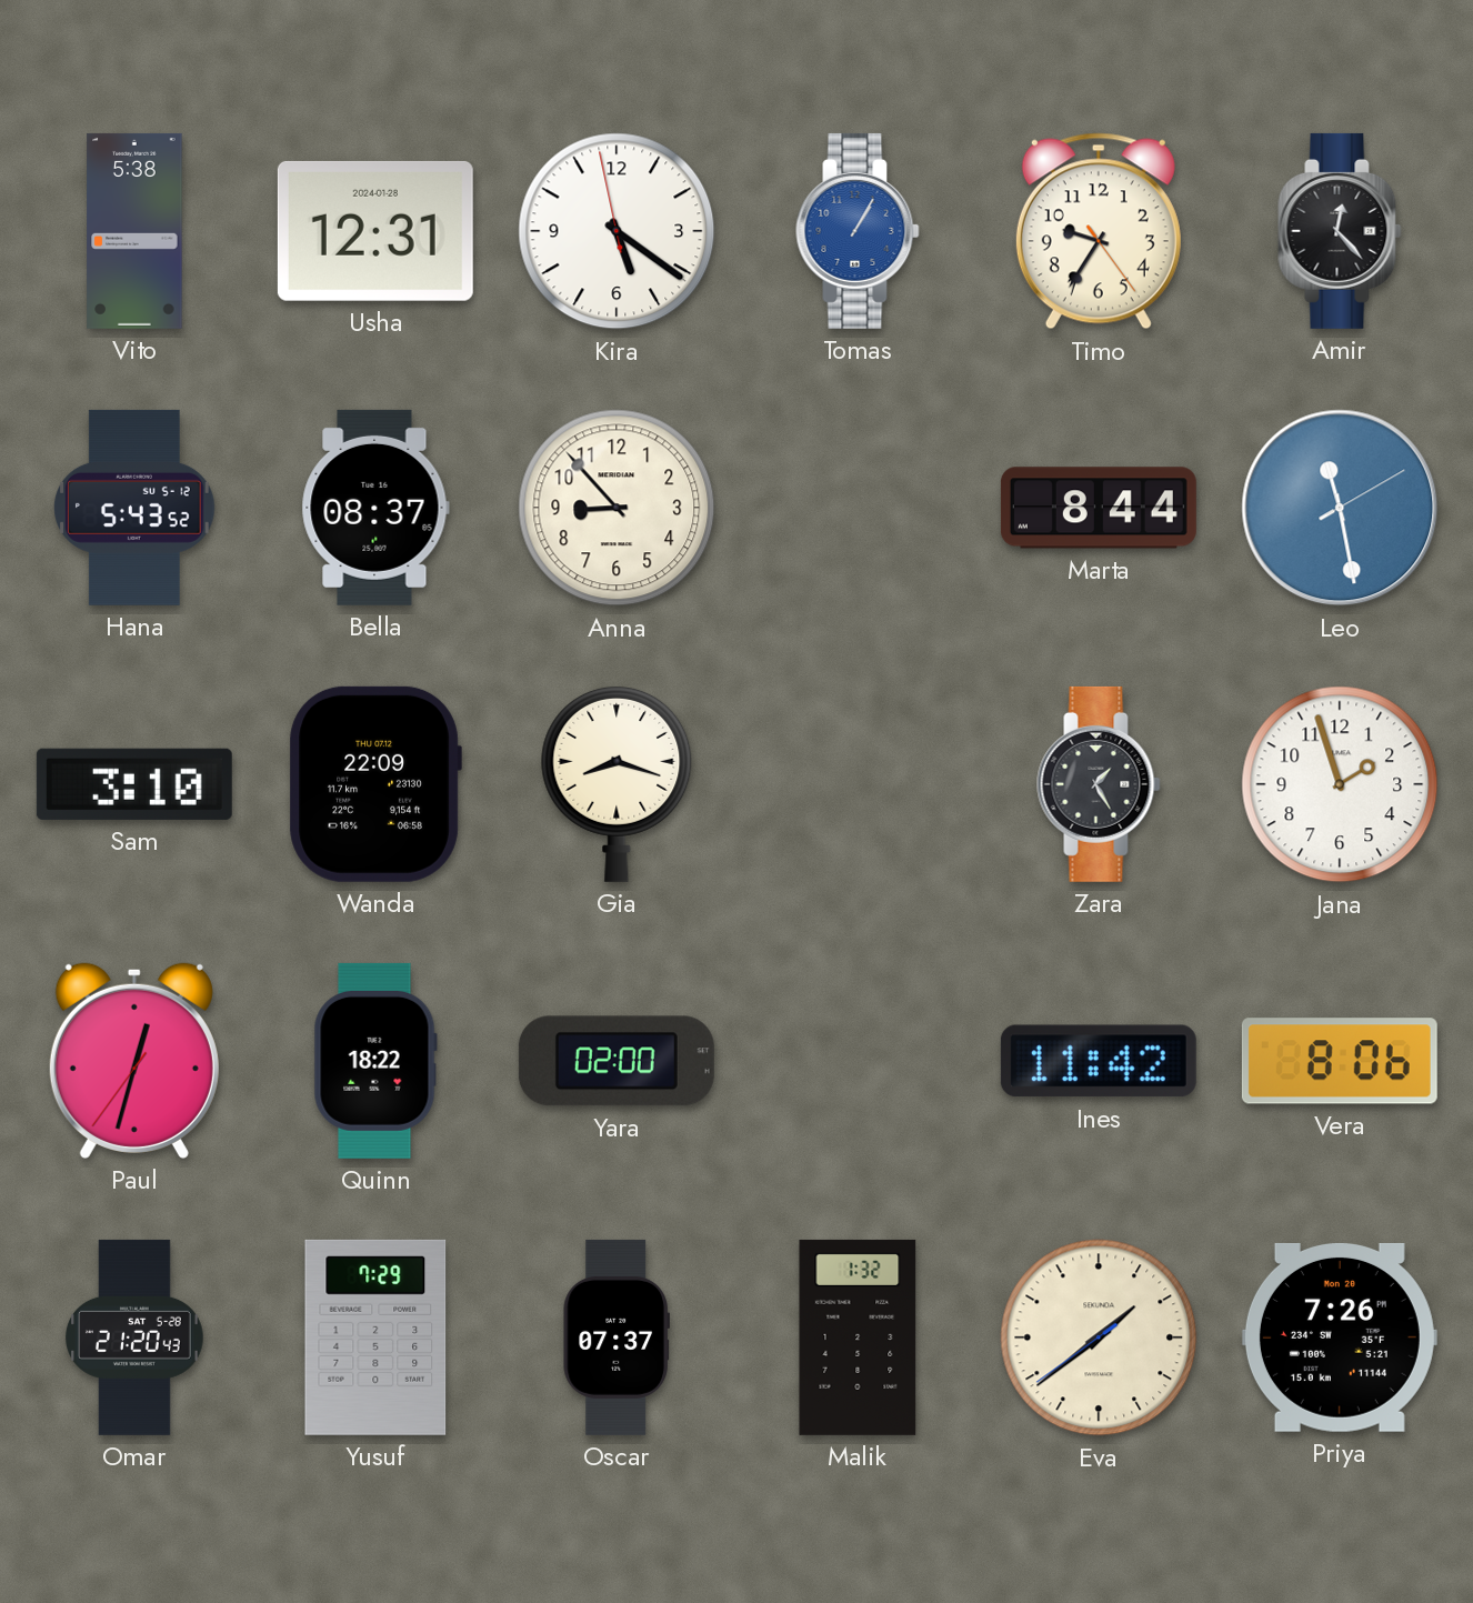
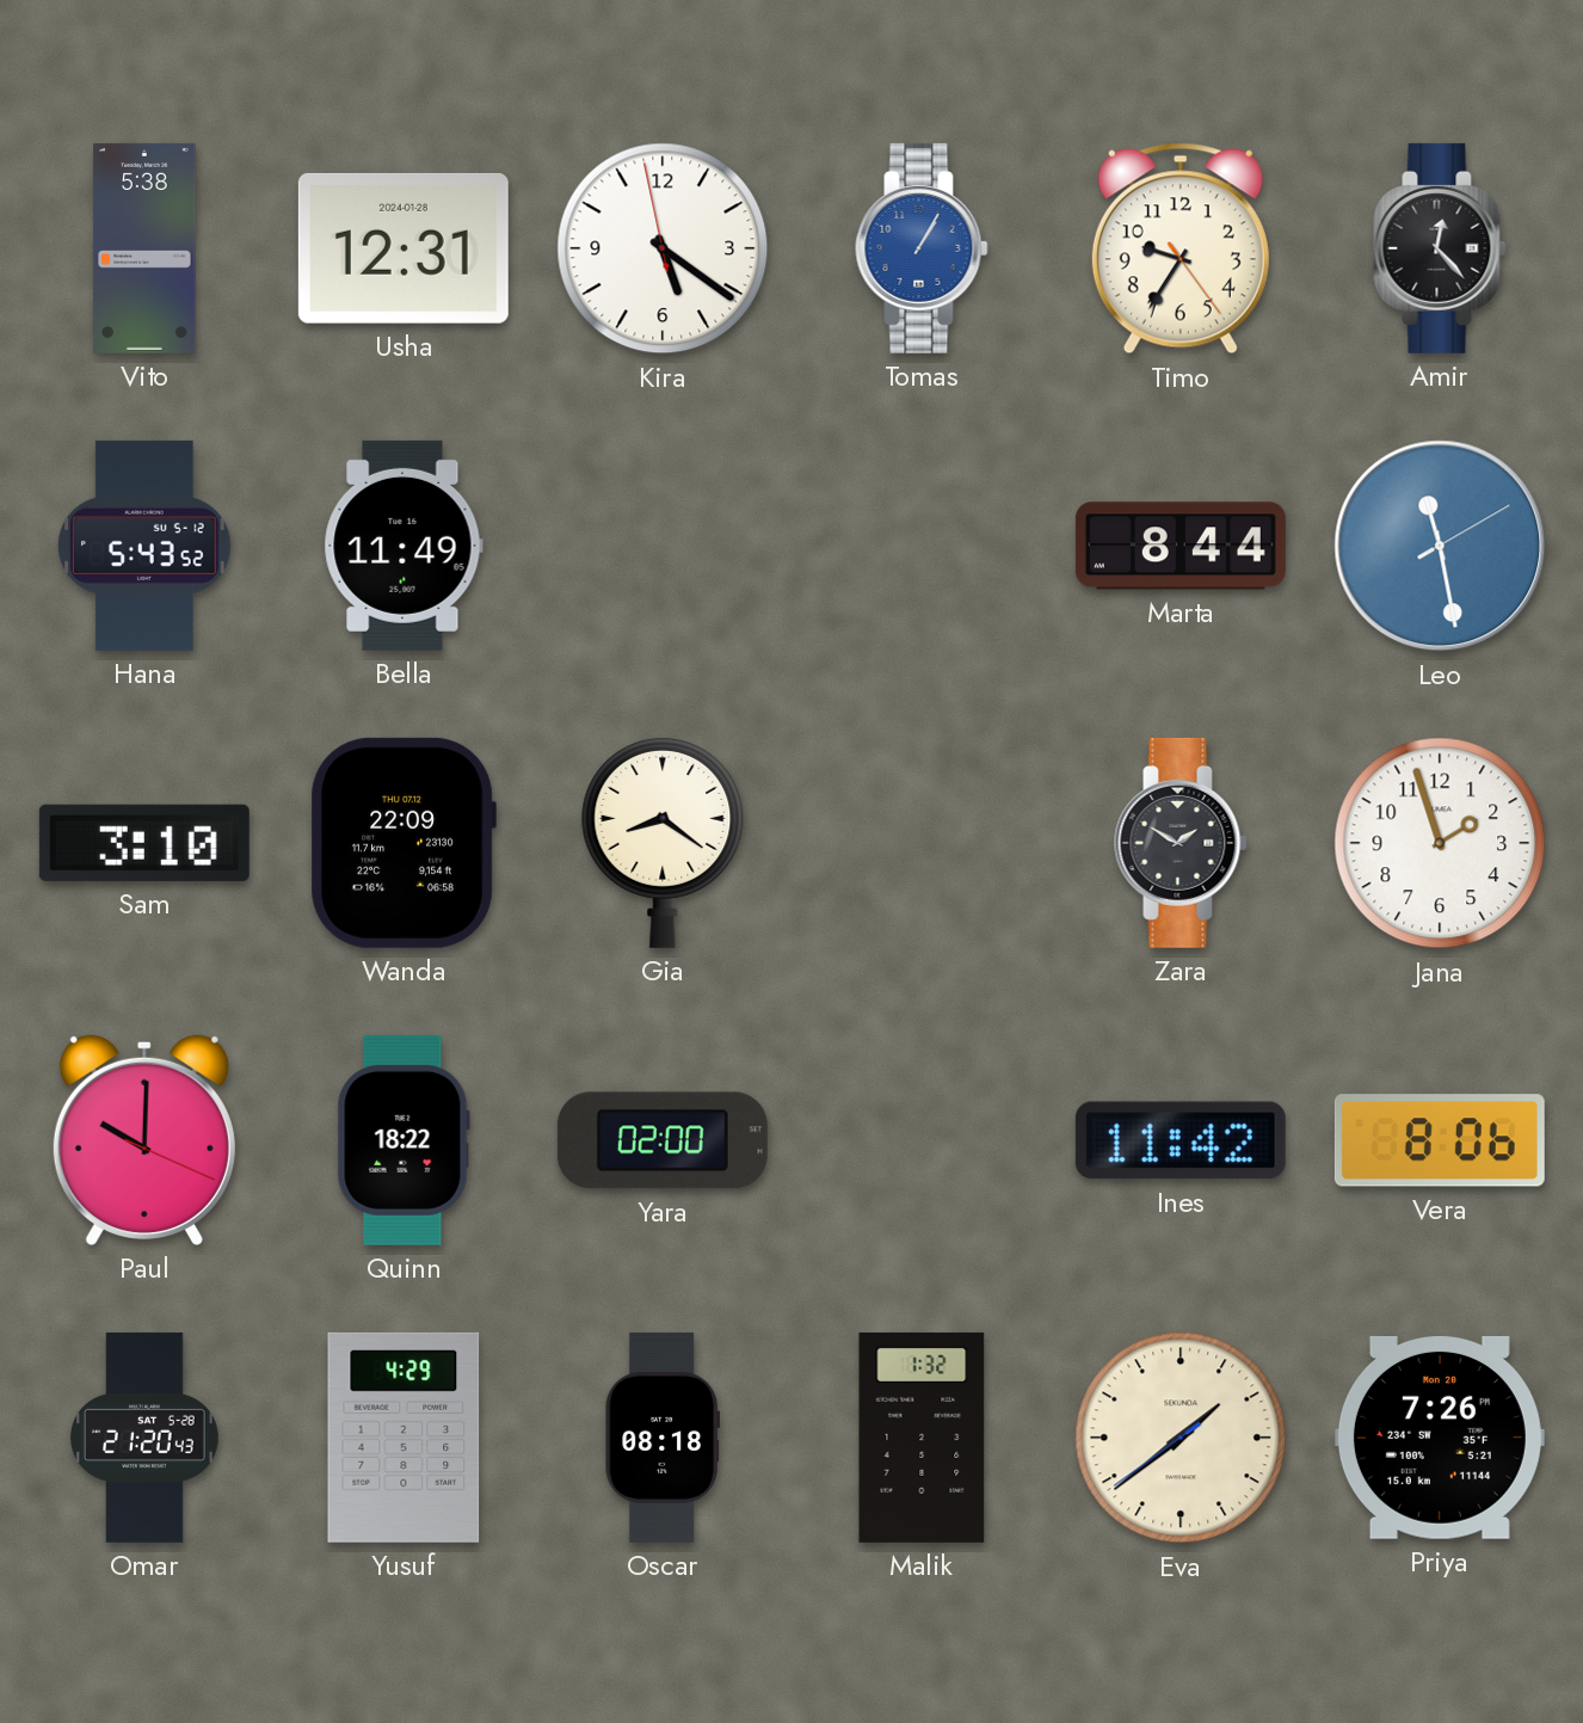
Bella: 08:37 -> 11:49
Anna: 8:53 -> none
Gia: 8:18 -> 8:21
Zara: 1:25 -> 1:50
Paul: 12:32 -> 10:00
Yusuf: 7:29 -> 4:29
Oscar: 07:37 -> 08:18
